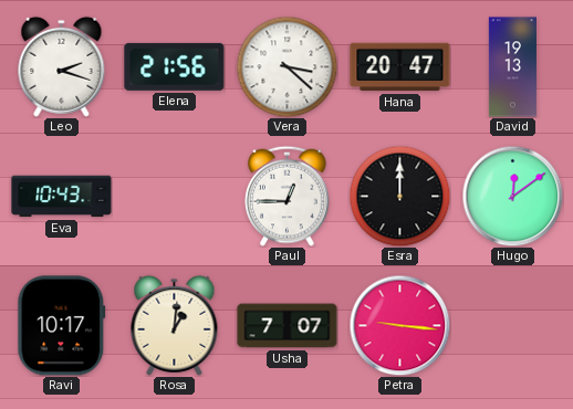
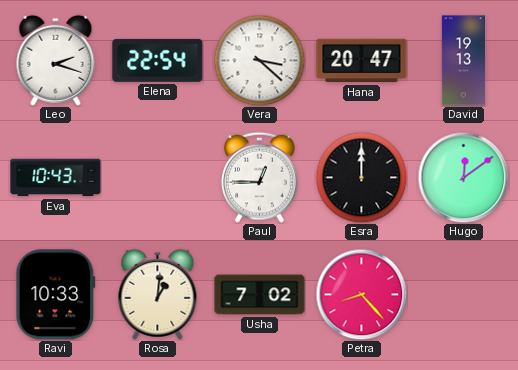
Elena: 21:56 -> 22:54
Ravi: 10:17 -> 10:33
Usha: 7:07 -> 7:02
Petra: 9:16 -> 8:23
